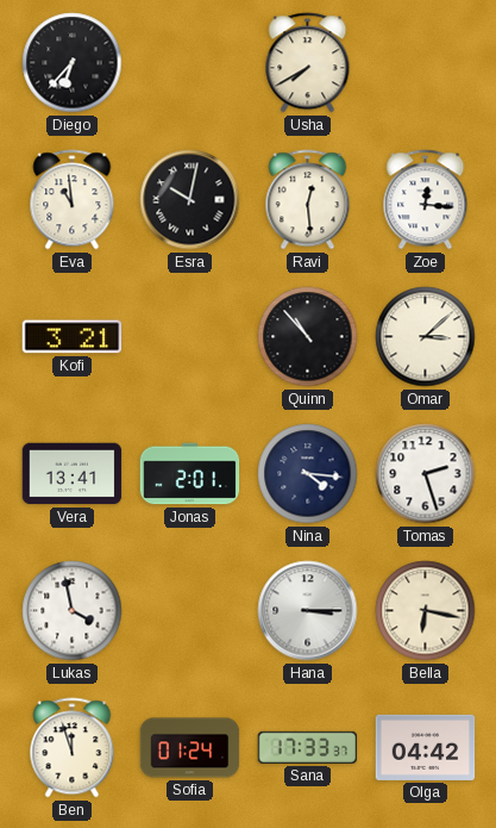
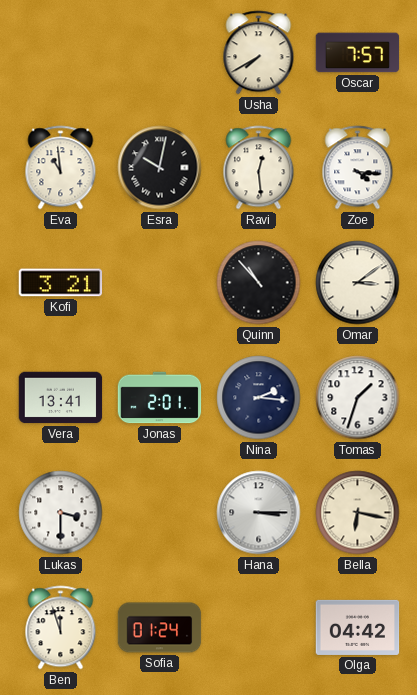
Diego: 6:37 -> none
Oscar: none -> 7:57
Zoe: 12:16 -> 4:16
Omar: 3:08 -> 3:09
Nina: 4:16 -> 2:16
Tomas: 2:27 -> 1:33
Lukas: 3:58 -> 3:30
Sana: 17:33 -> none
